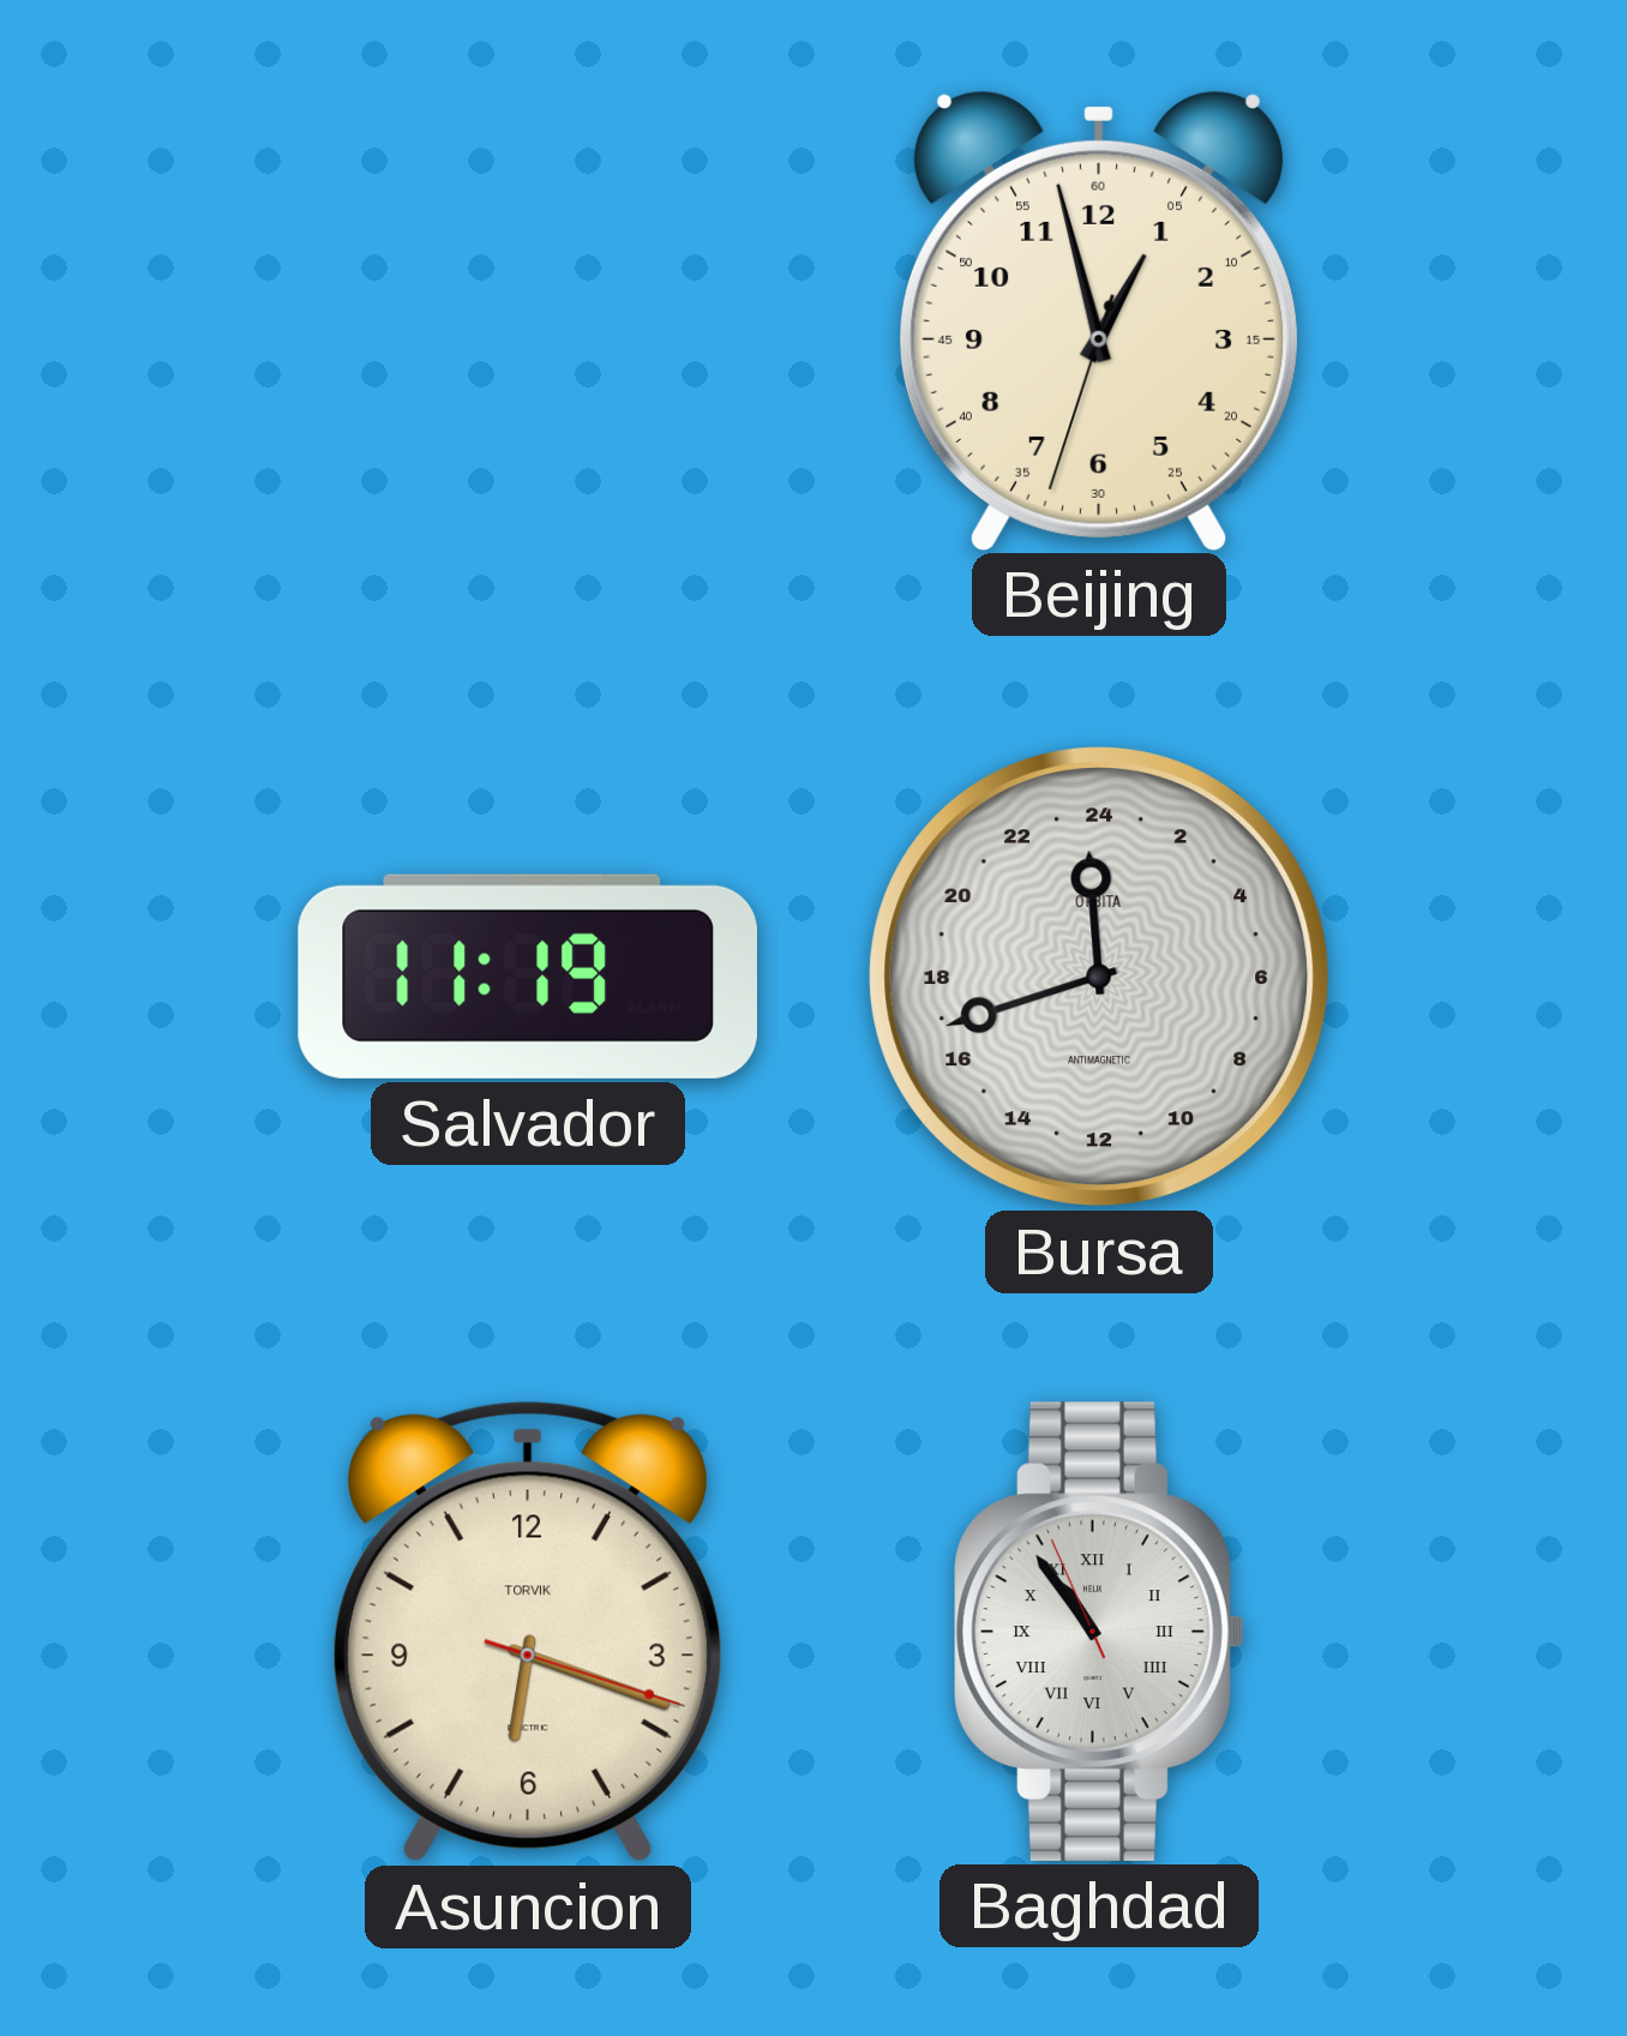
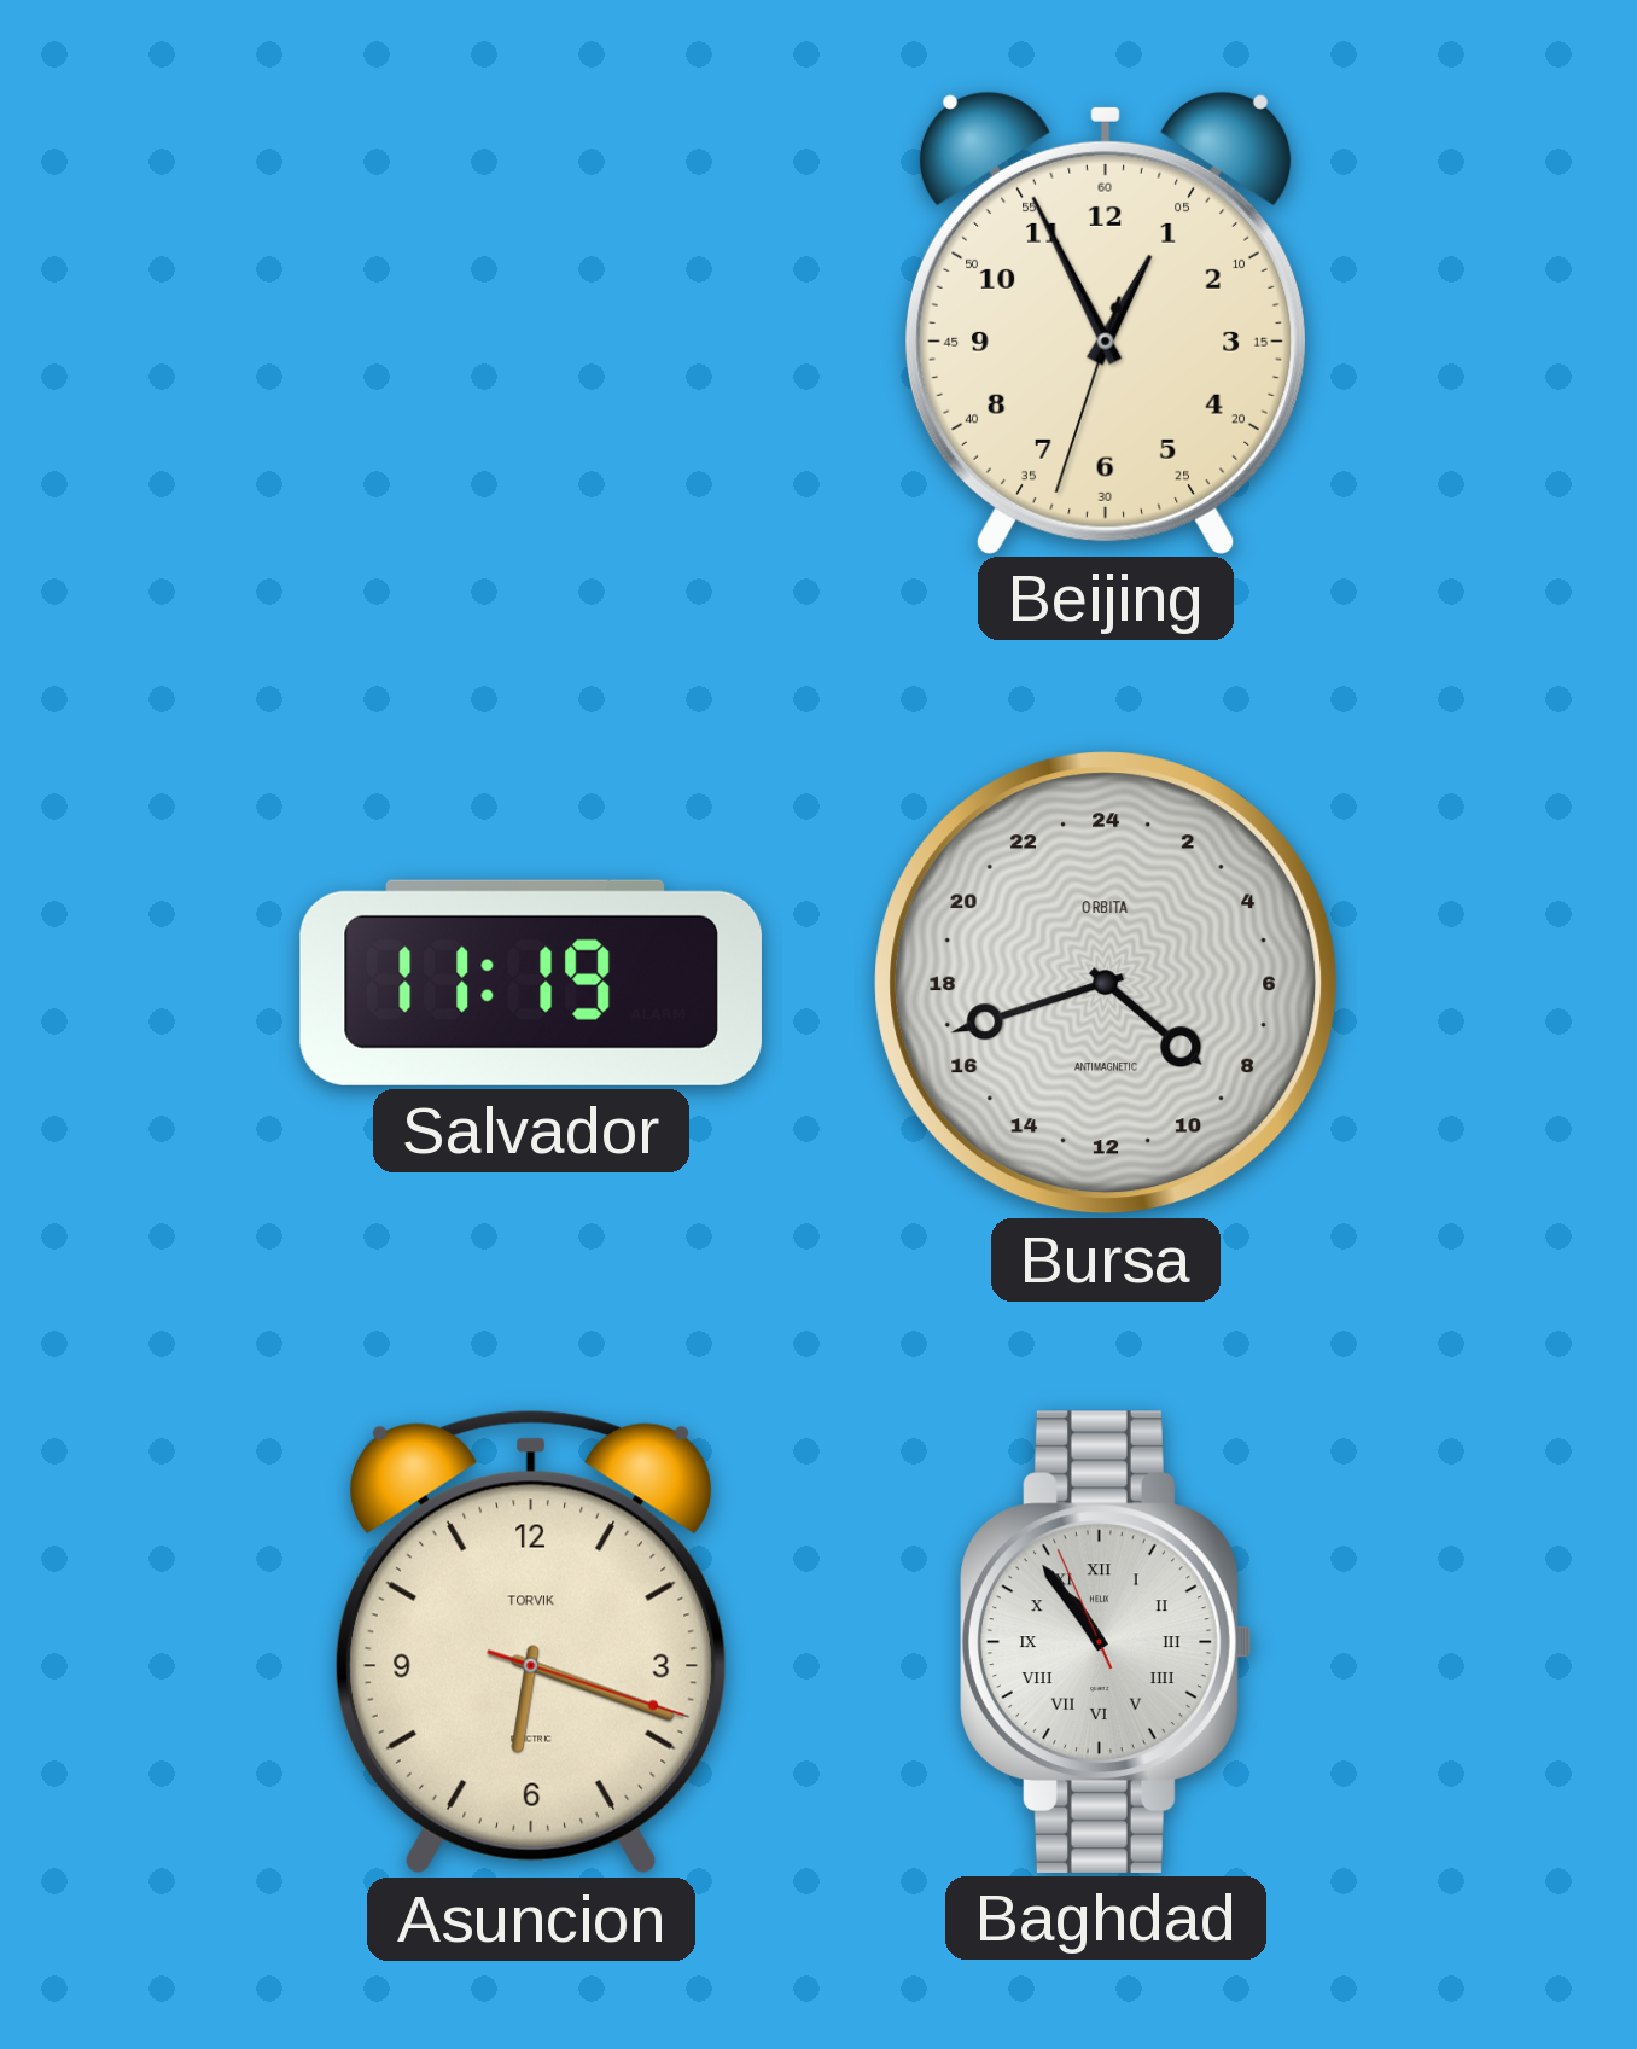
Beijing: 12:57 -> 12:55
Bursa: 23:42 -> 8:42
